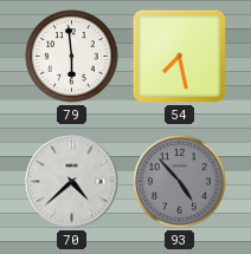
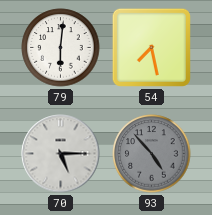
79: 5:59 -> 6:01
70: 4:38 -> 5:15
